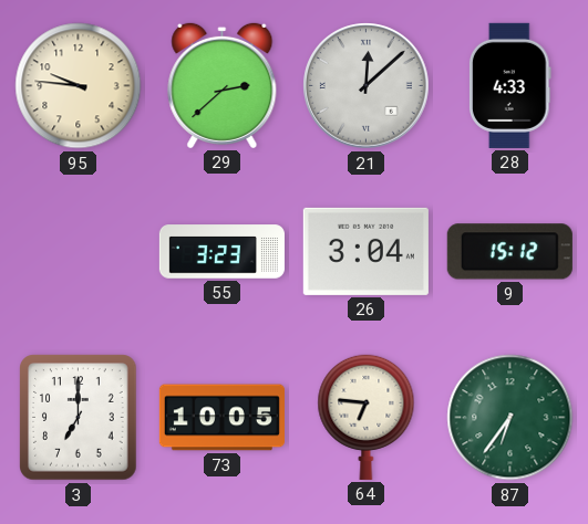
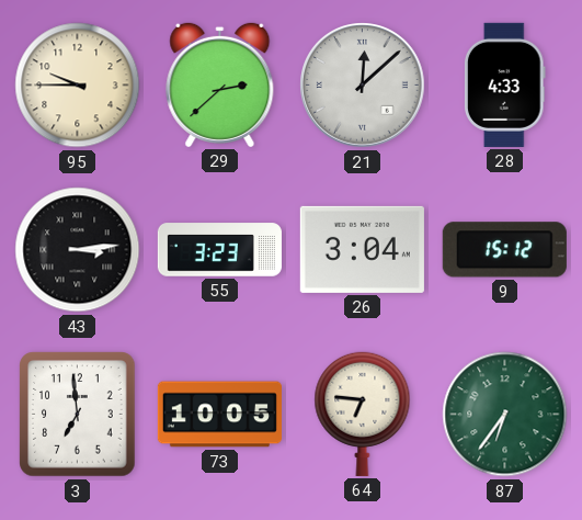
95: 9:46 -> 9:45
43: none -> 3:14
3: 7:00 -> 6:59
